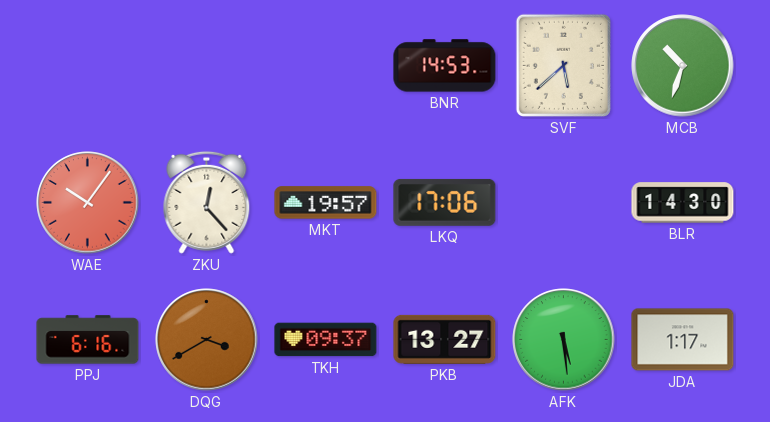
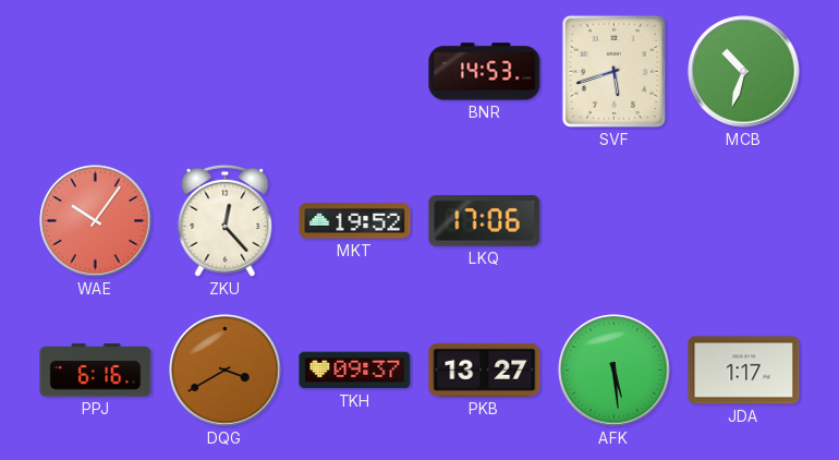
SVF: 5:38 -> 5:42
MKT: 19:57 -> 19:52
BLR: 14:30 -> none
